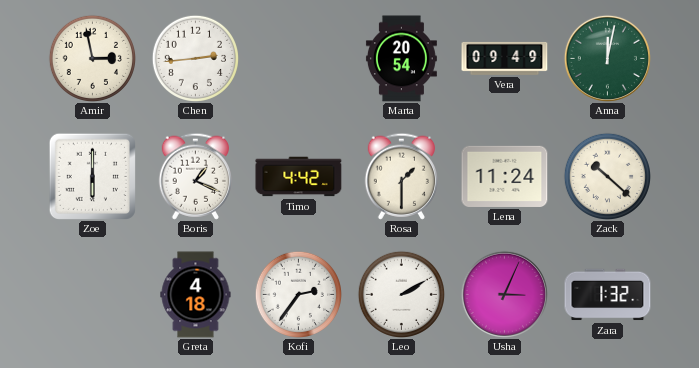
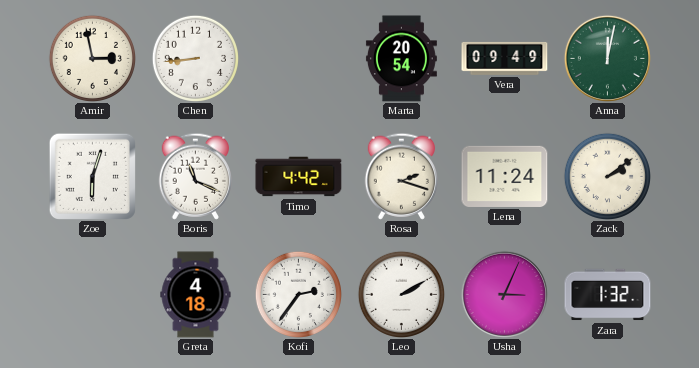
Chen: 2:44 -> 8:44
Zoe: 6:00 -> 6:03
Boris: 1:19 -> 11:19
Rosa: 1:30 -> 2:18
Zack: 10:22 -> 2:09
